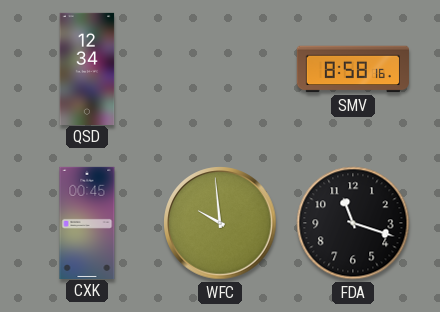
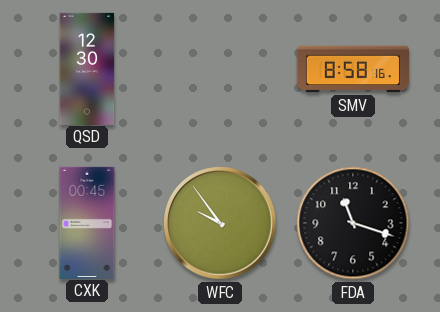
QSD: 12:34 -> 12:30
WFC: 9:59 -> 9:54
